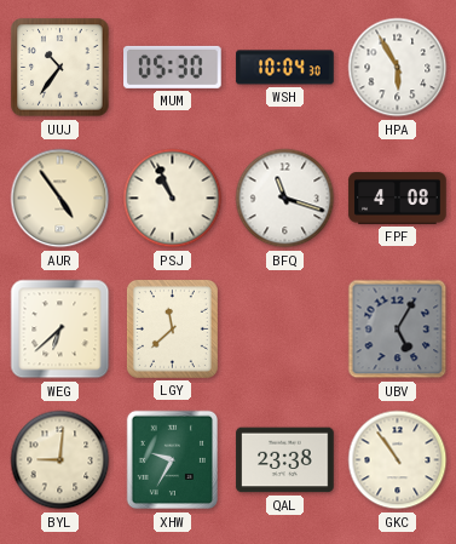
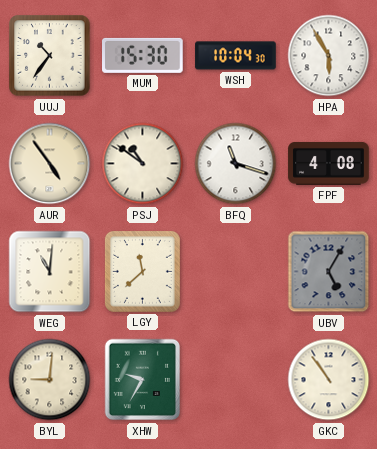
MUM: 05:30 -> 15:30
PSJ: 10:56 -> 10:51
WEG: 6:38 -> 11:01
QAL: 23:38 -> none
